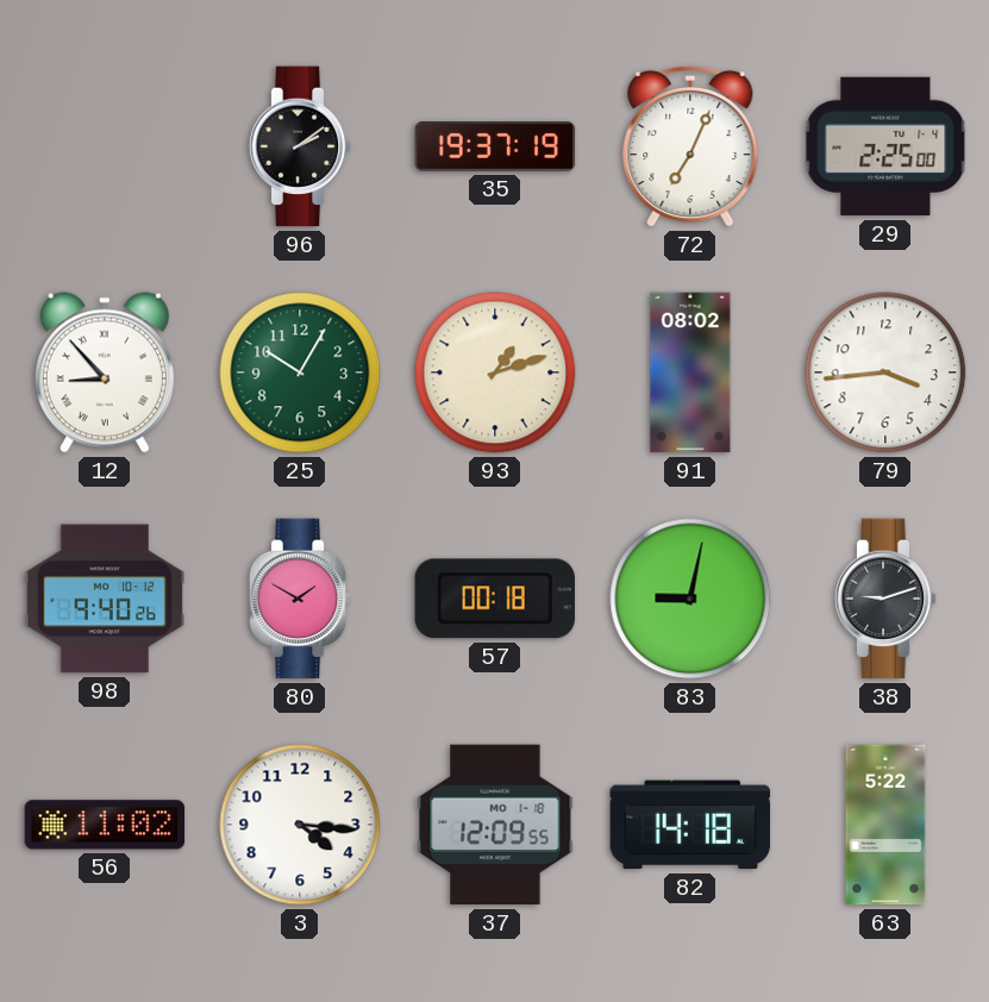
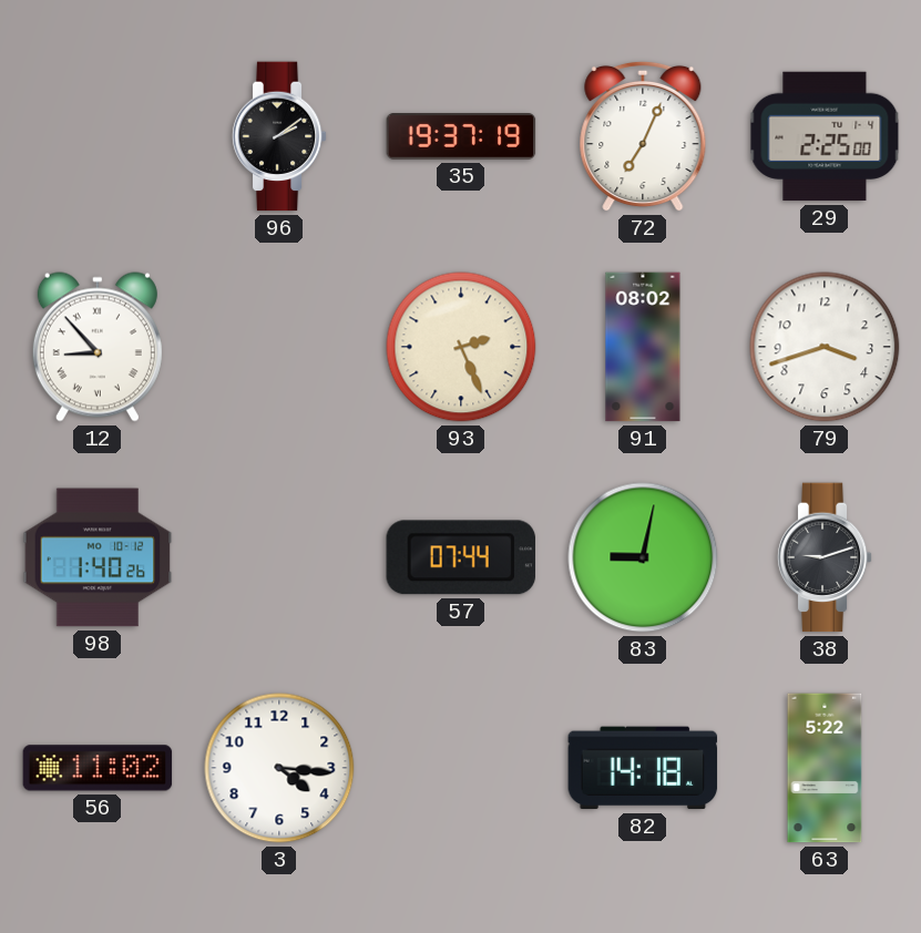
25: 10:05 -> none
93: 1:12 -> 2:26
79: 3:44 -> 3:42
98: 9:40 -> 1:40
80: 1:50 -> none
57: 00:18 -> 07:44
37: 12:09 -> none
